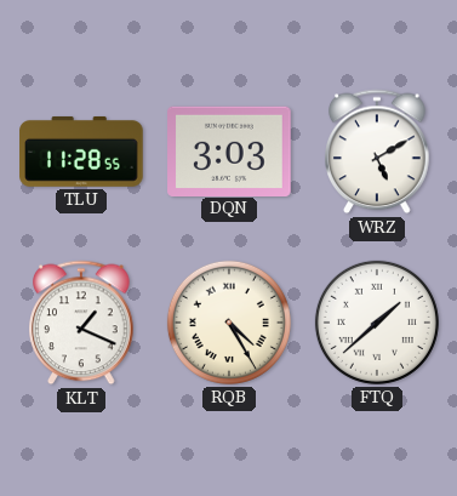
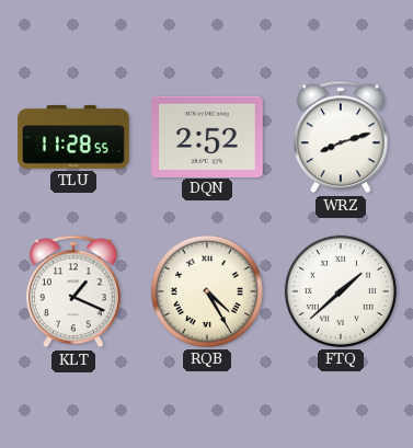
DQN: 3:03 -> 2:52
WRZ: 5:10 -> 8:12
